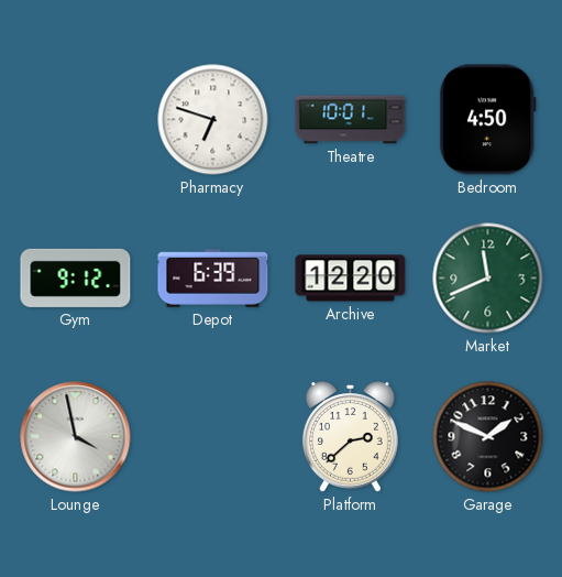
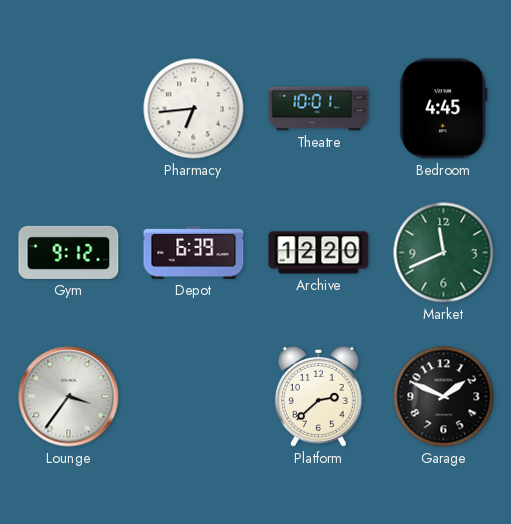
Pharmacy: 6:48 -> 6:44
Bedroom: 4:50 -> 4:45
Lounge: 3:58 -> 3:36
